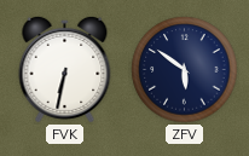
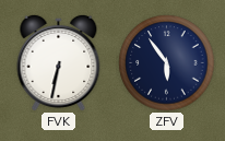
ZFV: 5:51 -> 5:54
